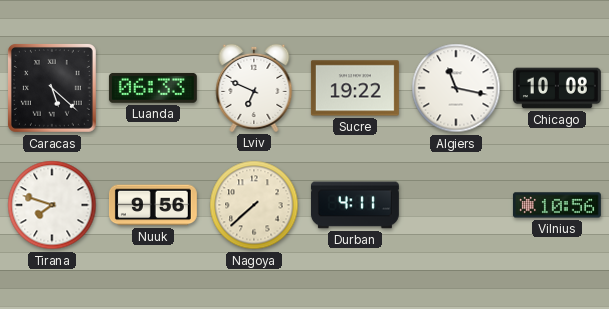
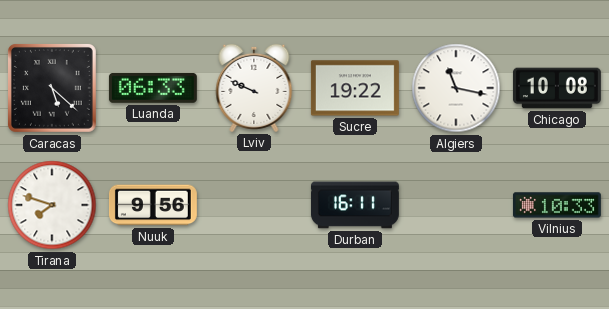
Lviv: 6:49 -> 9:49
Nagoya: 7:38 -> none
Durban: 4:11 -> 16:11
Vilnius: 10:56 -> 10:33
